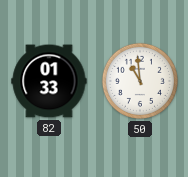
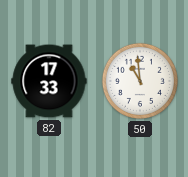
82: 01:33 -> 17:33
